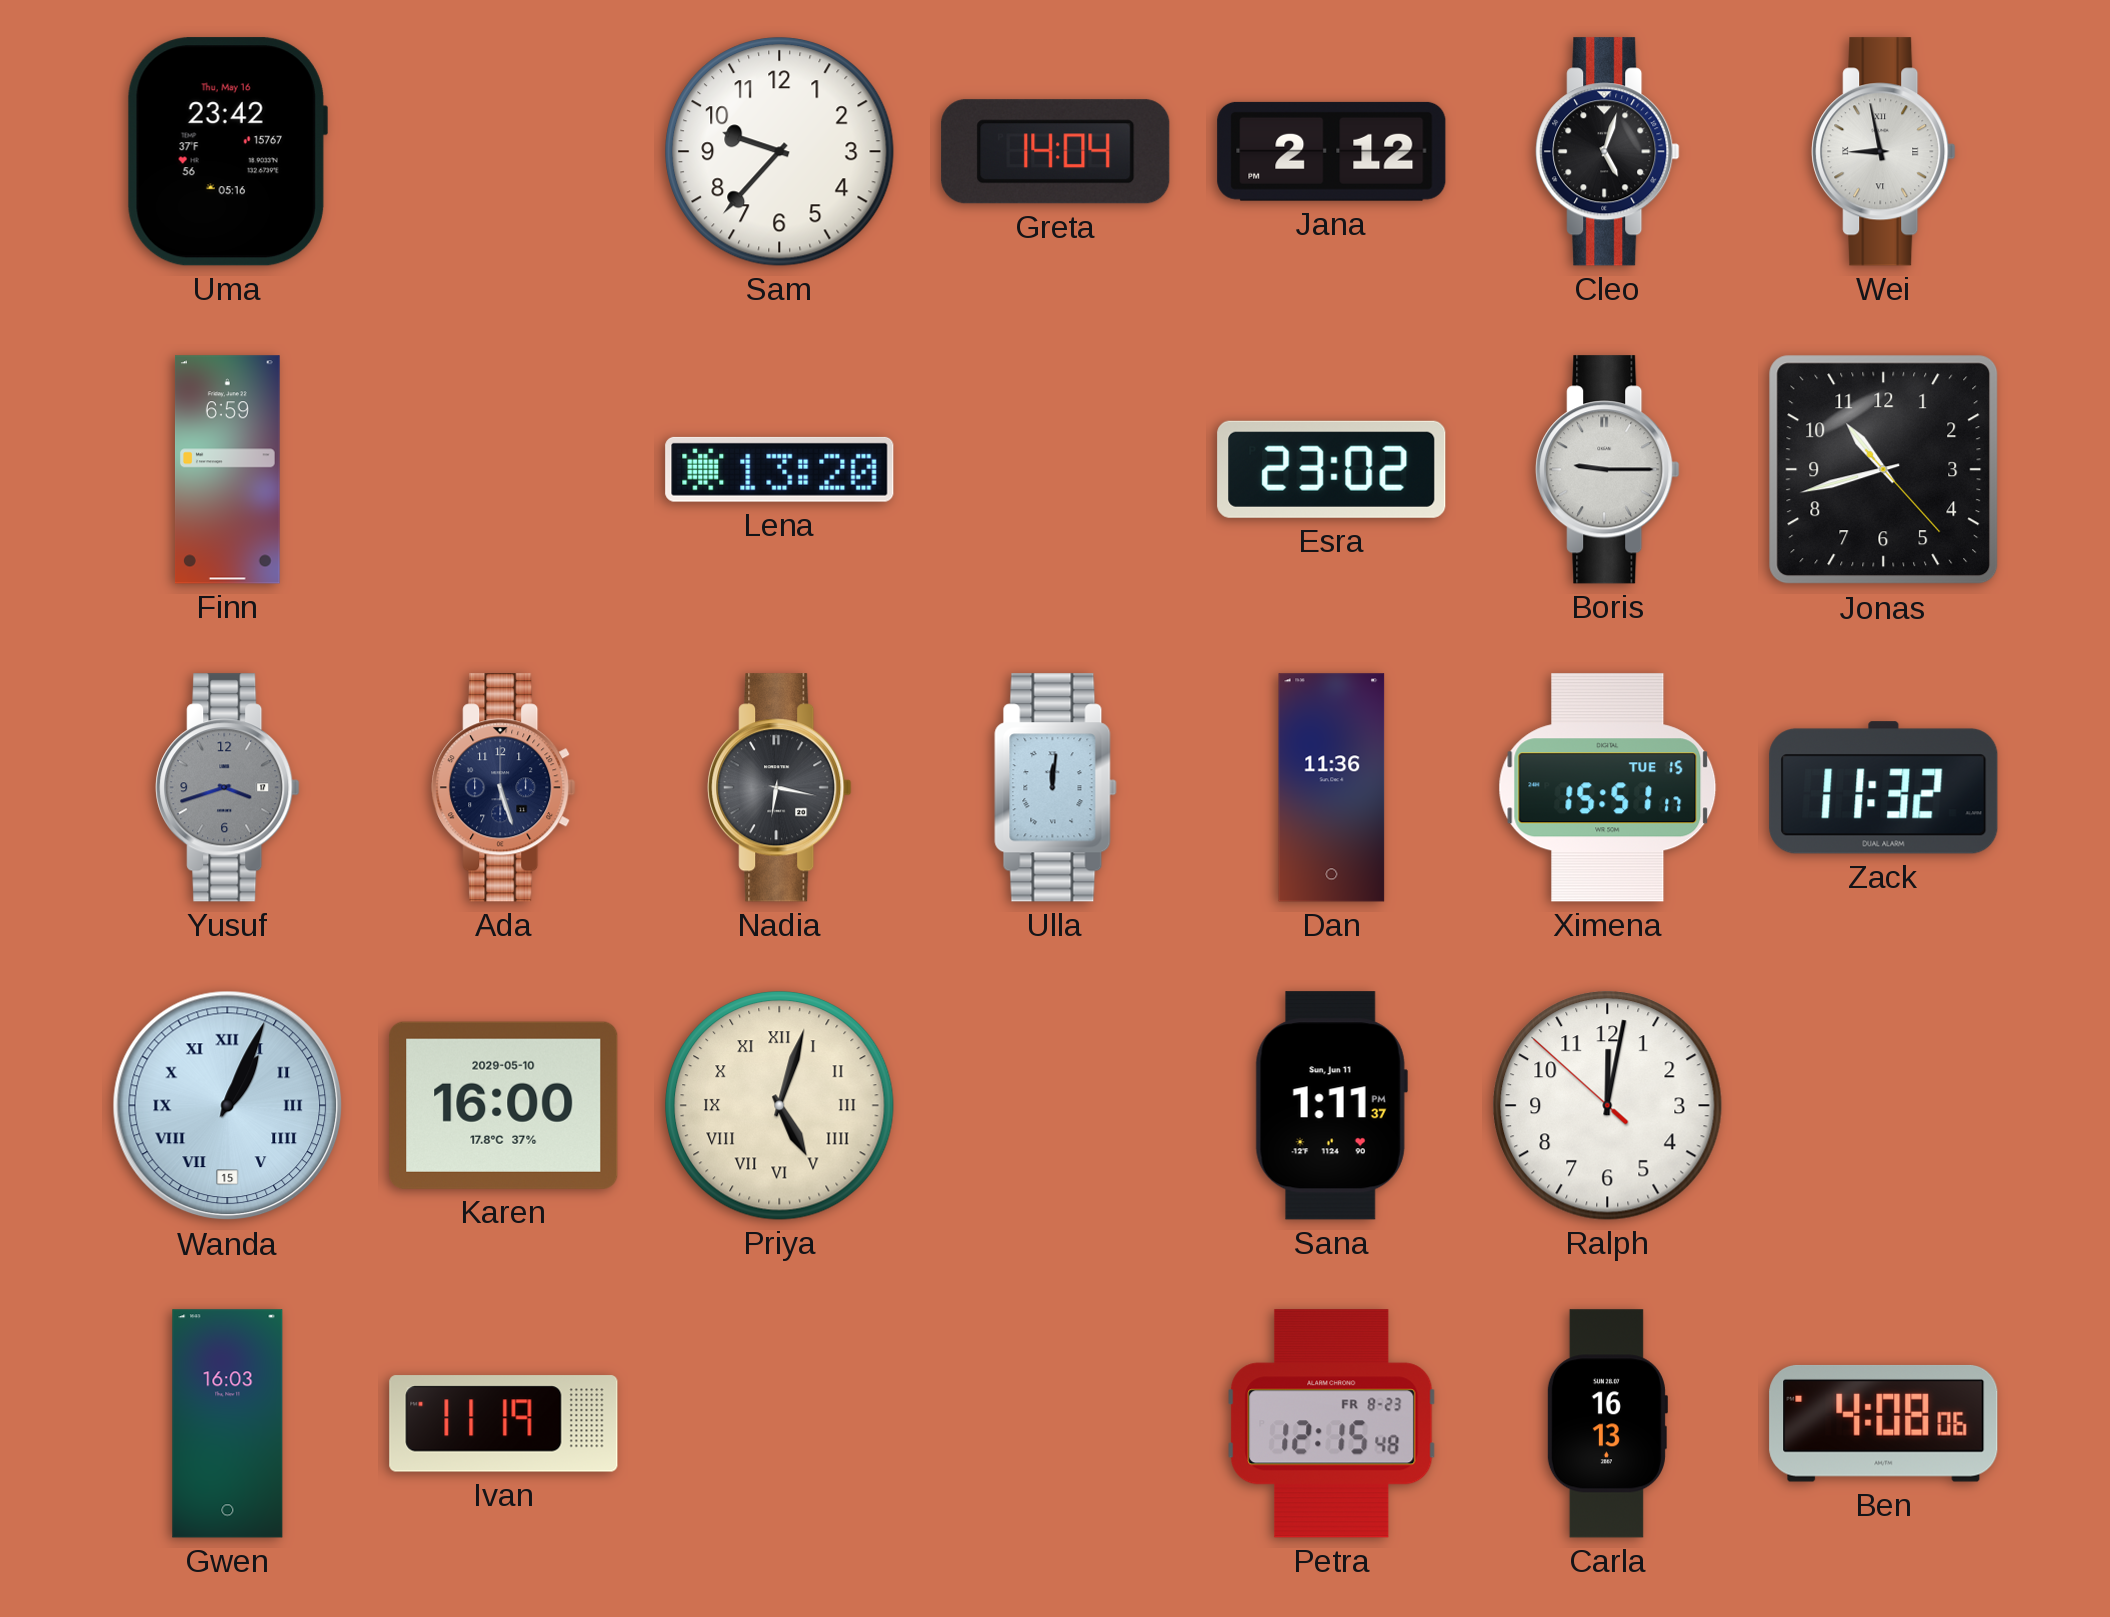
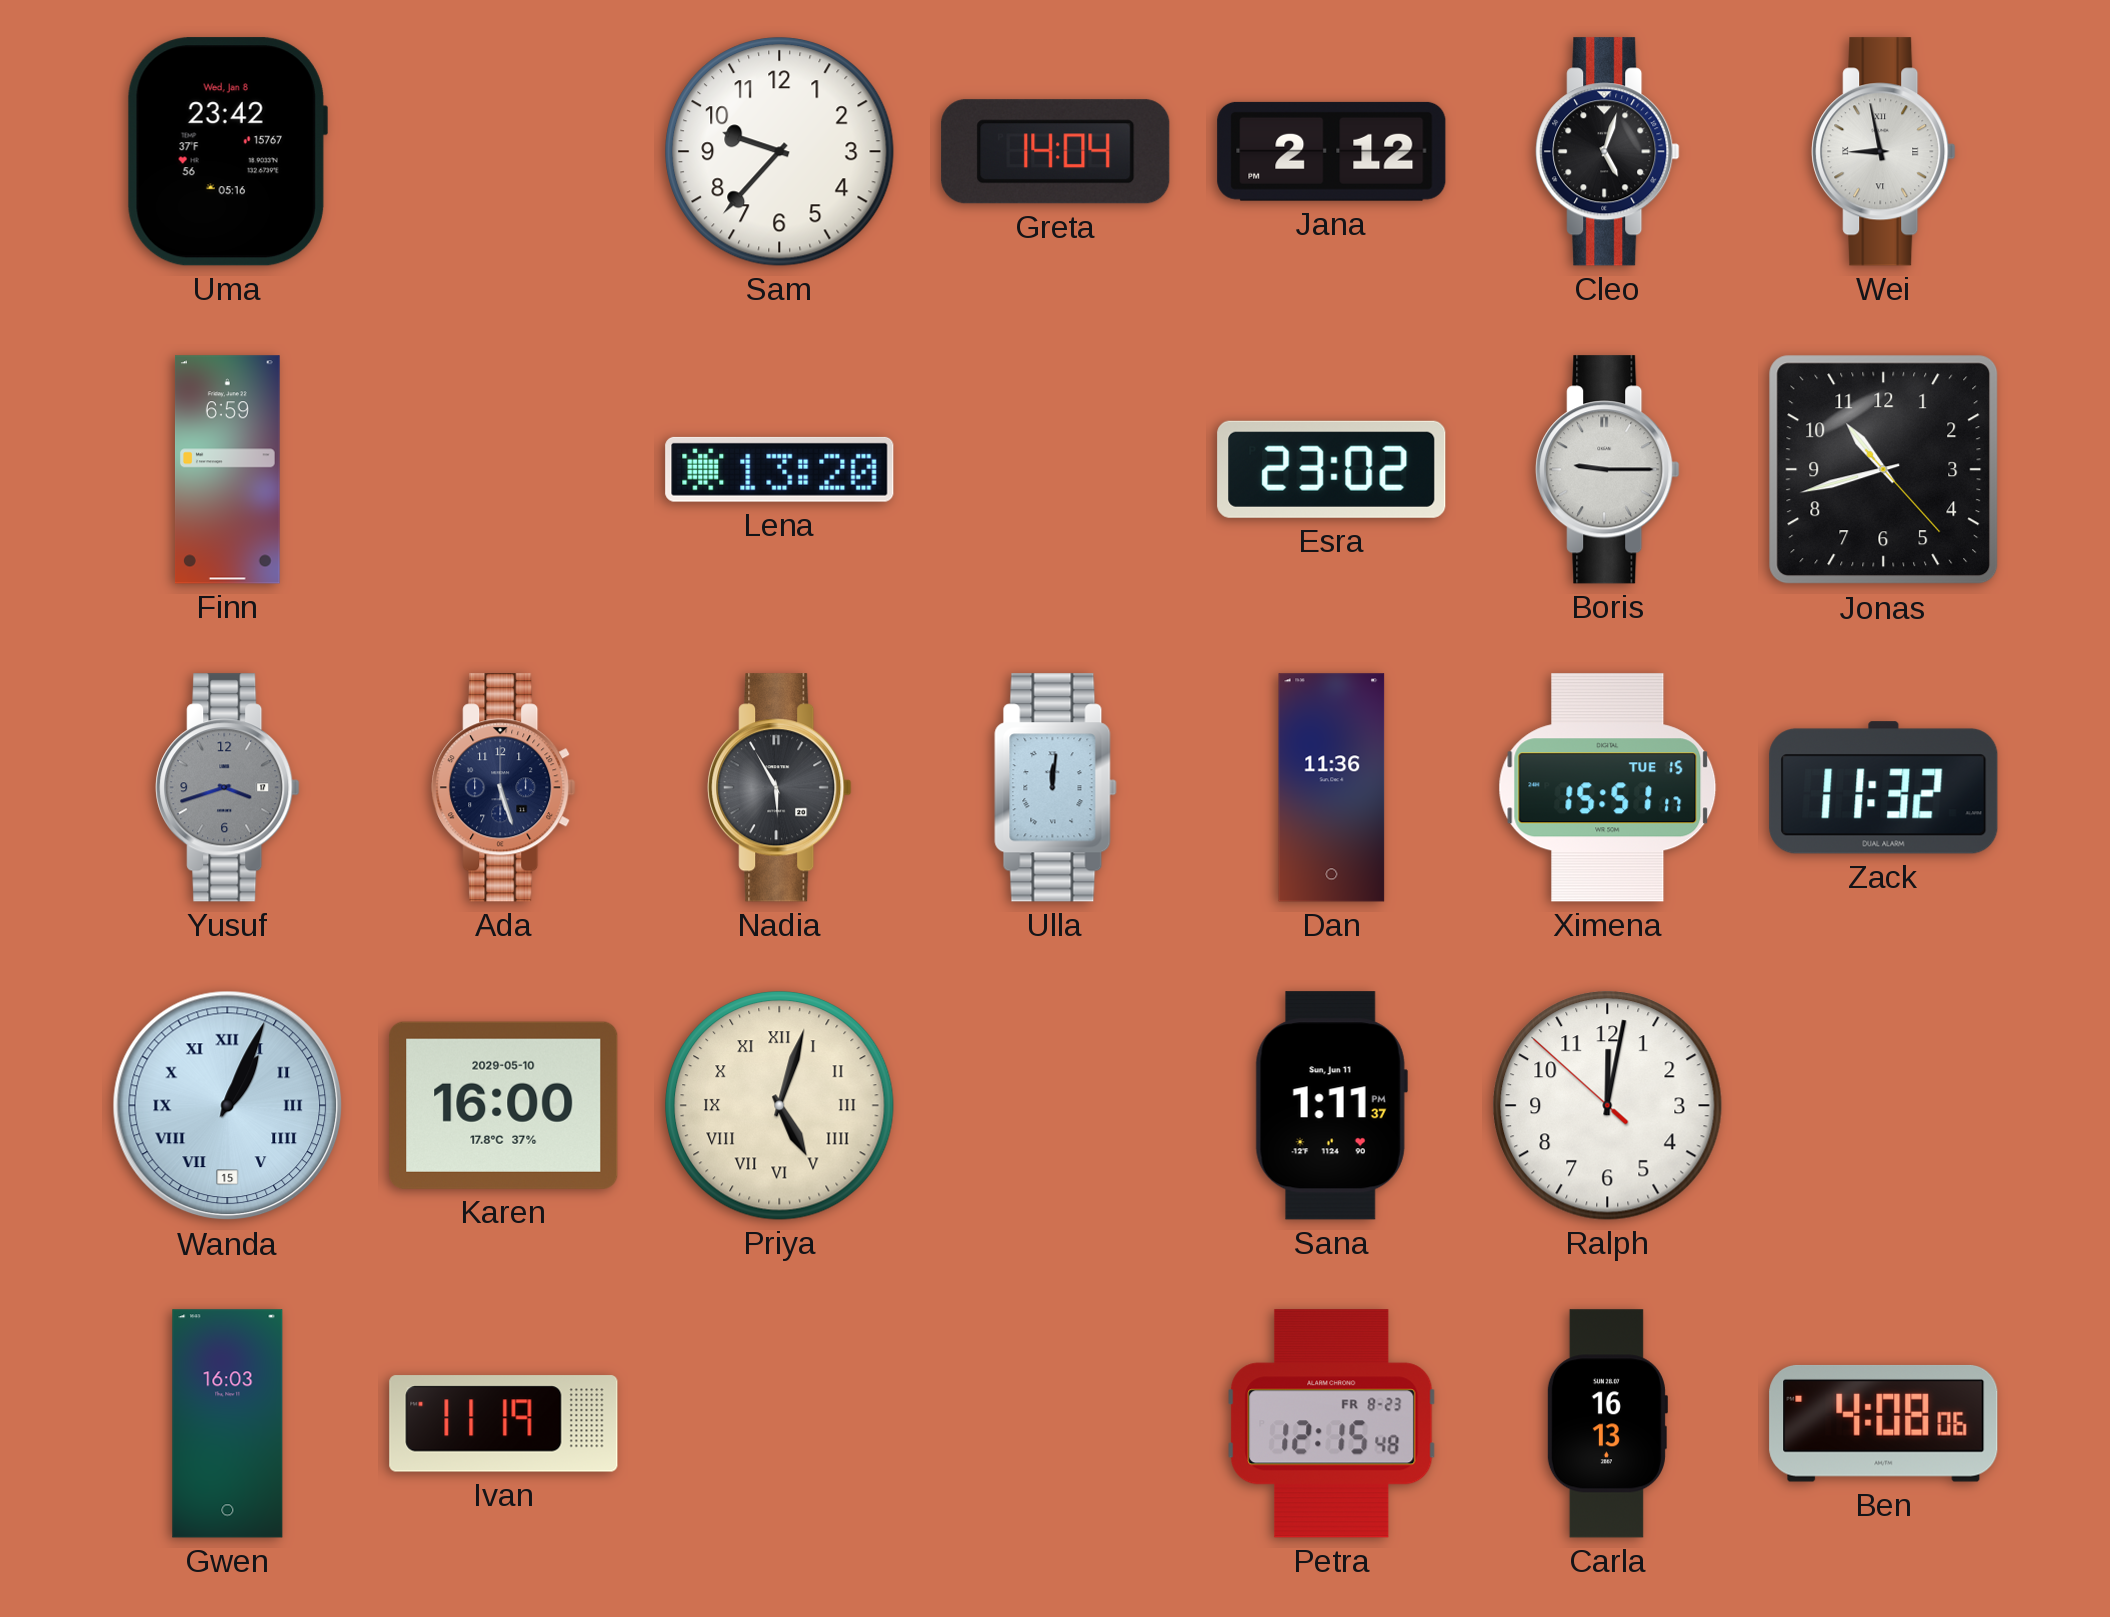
Uma date: Thu, May 16 -> Wed, Jan 8
Nadia: 6:17 -> 5:55
